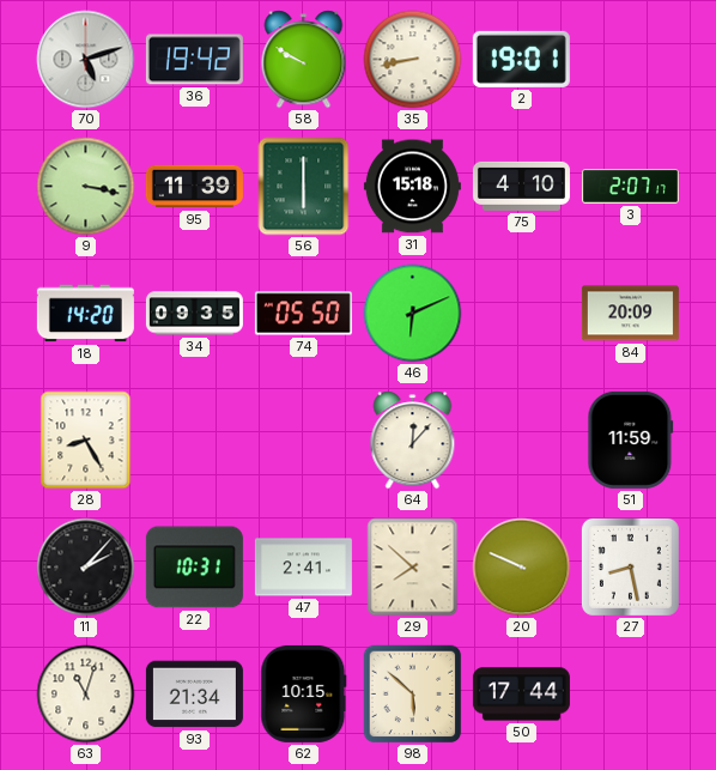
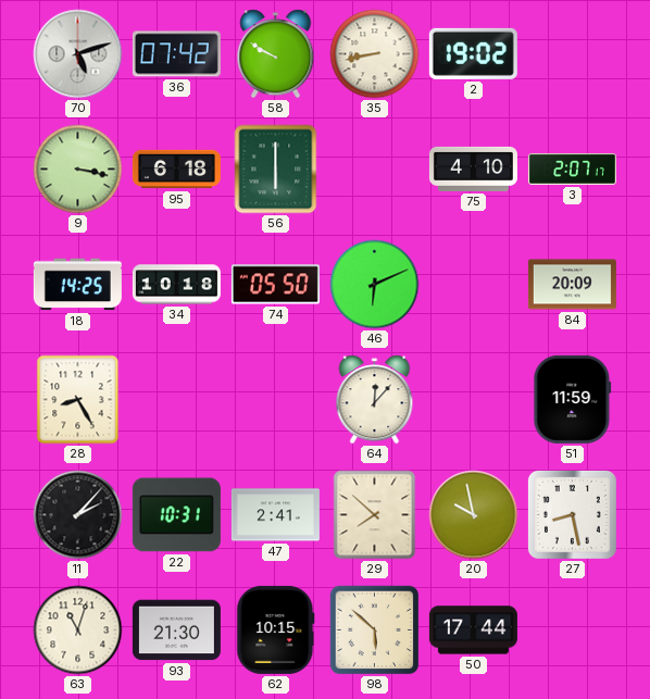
36: 19:42 -> 07:42
2: 19:01 -> 19:02
95: 11:39 -> 6:18
31: 15:18 -> none
18: 14:20 -> 14:25
34: 09:35 -> 10:18
20: 9:49 -> 9:58
93: 21:34 -> 21:30
